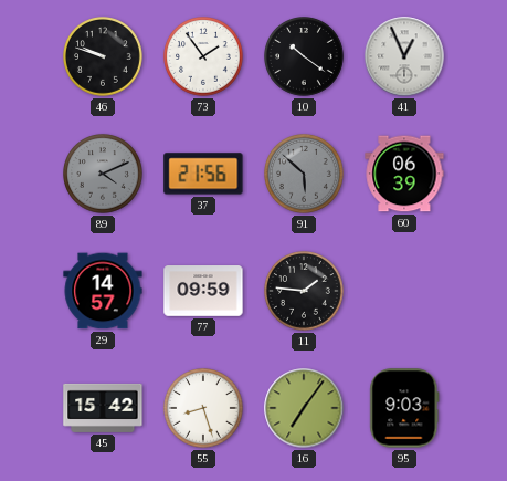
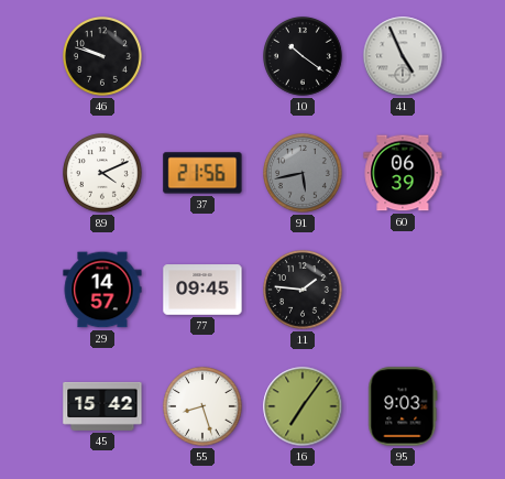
73: 1:54 -> none
41: 12:56 -> 4:56
89 dial: grey -> white
91: 5:52 -> 5:43
77: 09:59 -> 09:45
